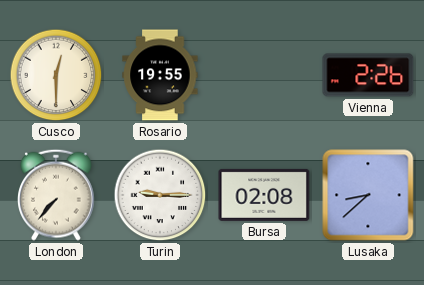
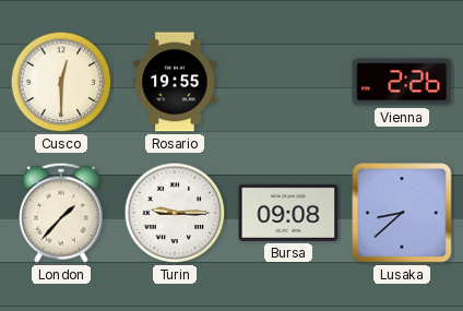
London: 7:37 -> 1:37
Bursa: 02:08 -> 09:08
